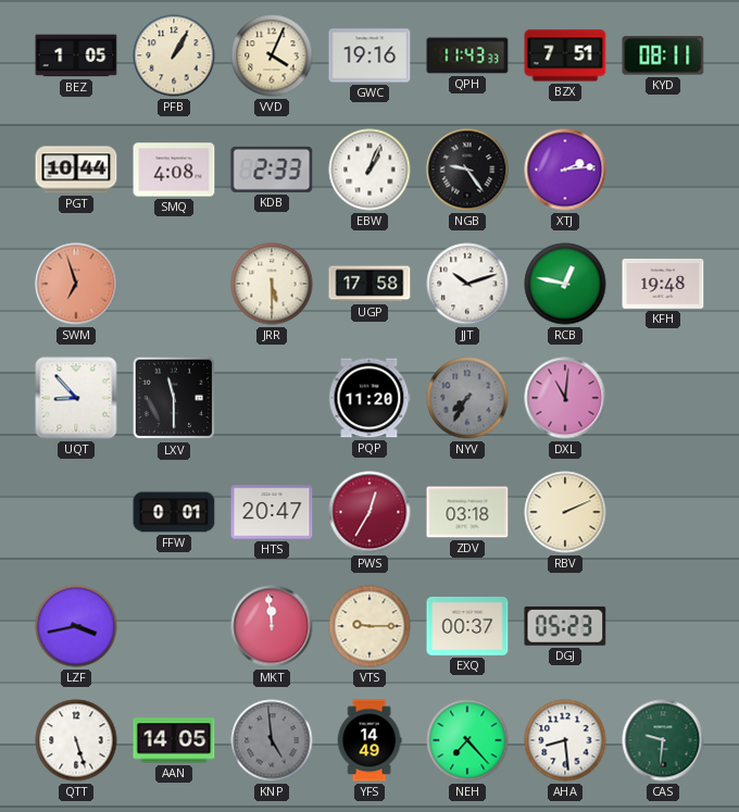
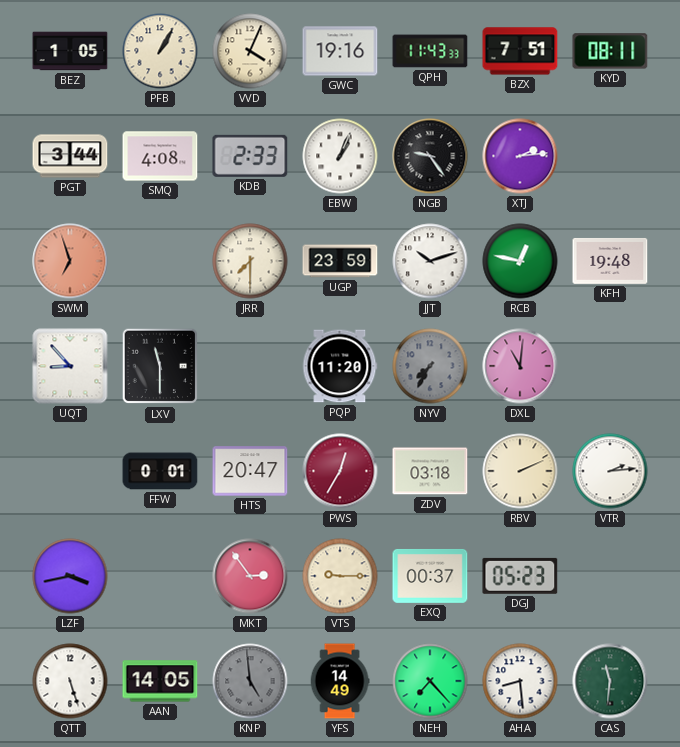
PGT: 10:44 -> 3:44
JRR: 5:30 -> 7:30
UGP: 17:58 -> 23:59
VTR: none -> 2:14
MKT: 11:59 -> 2:54
CAS: 9:31 -> 11:31
